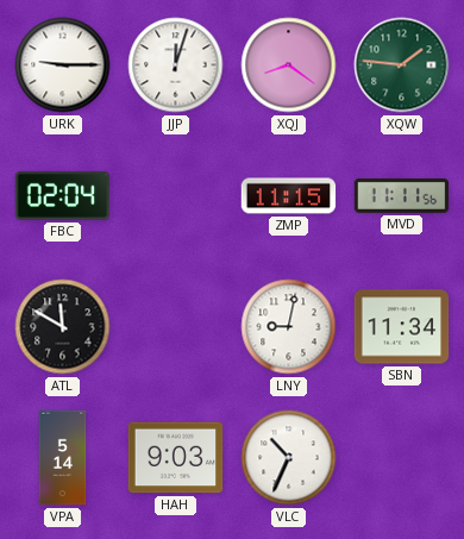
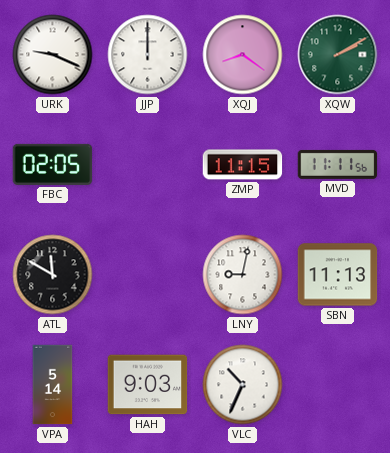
URK: 9:15 -> 9:19
JJP: 12:03 -> 12:00
XQW: 1:46 -> 2:10
FBC: 02:04 -> 02:05
SBN: 11:34 -> 11:13
